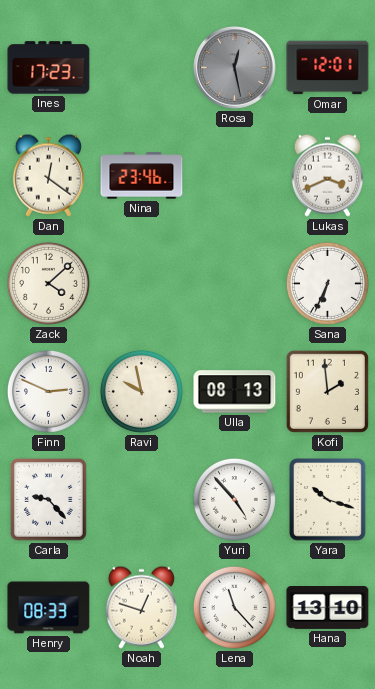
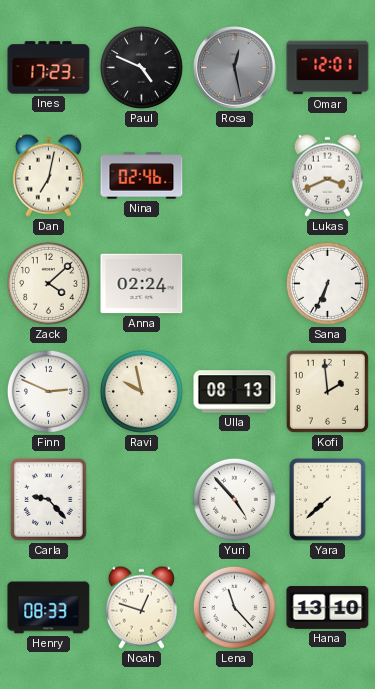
Paul: none -> 4:49
Dan: 12:21 -> 7:02
Nina: 23:46 -> 02:46
Anna: none -> 02:24
Yara: 10:18 -> 7:38
